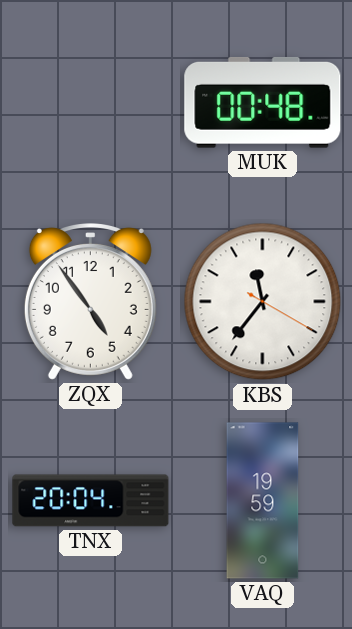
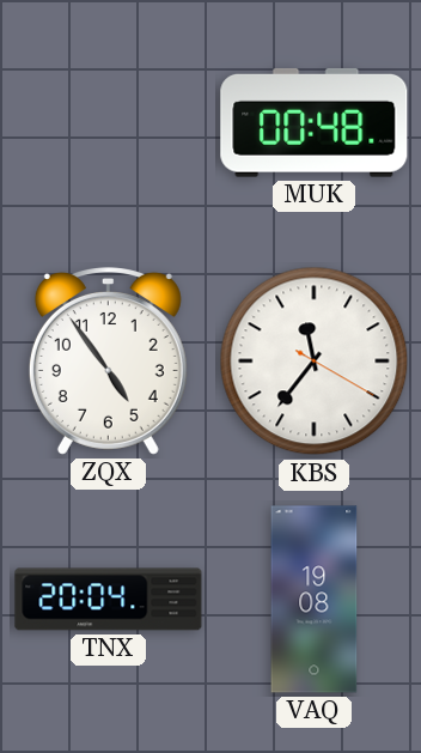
VAQ: 19:59 -> 19:08
